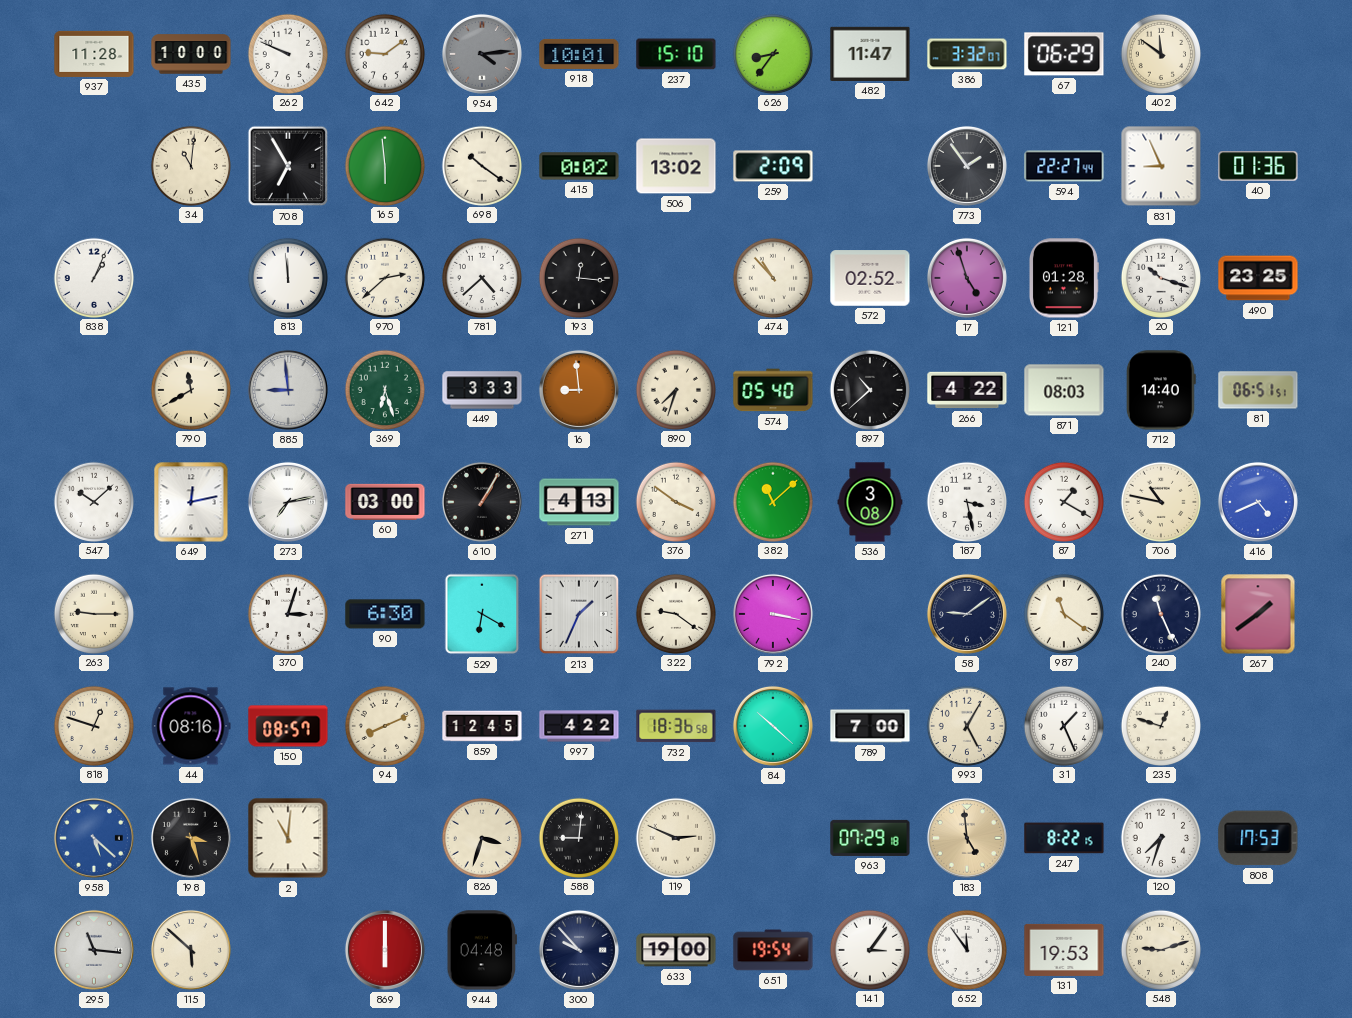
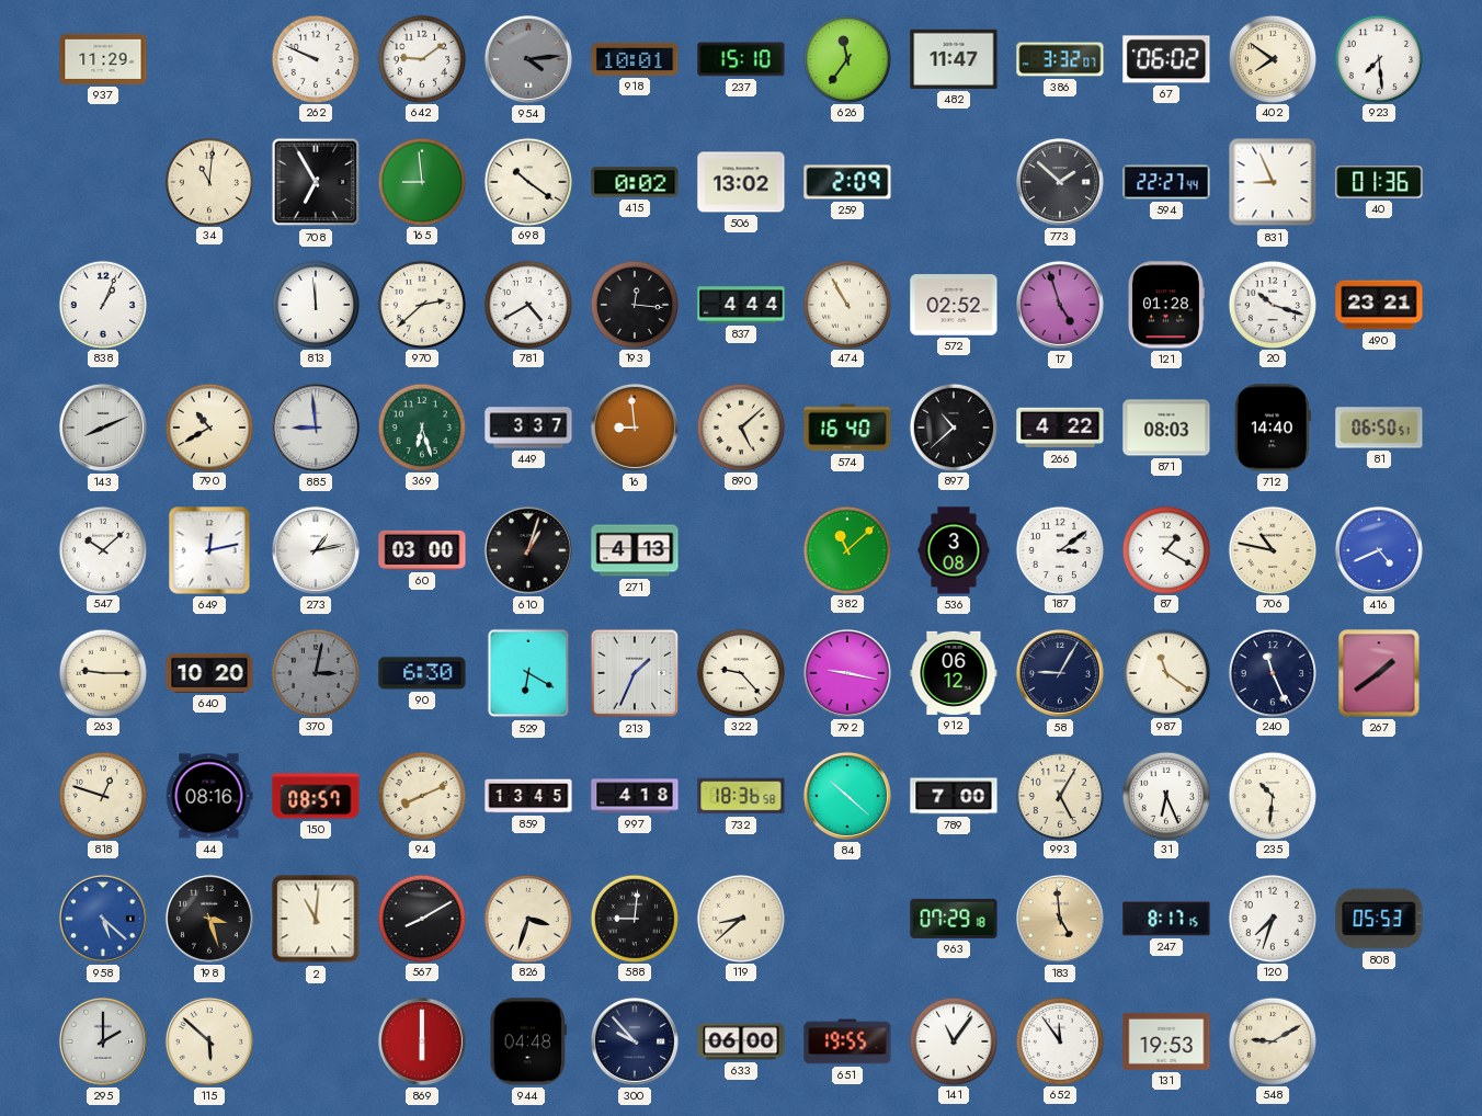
937: 11:28 -> 11:29
435: 10:00 -> none
626: 8:36 -> 11:36
67: 06:29 -> 06:02
402: 11:51 -> 7:51
923: none -> 7:29
165: 5:59 -> 8:59
773: 1:54 -> 1:52
781: 4:38 -> 4:40
837: none -> 4:44
474: 10:53 -> 10:55
490: 23:25 -> 23:21
143: none -> 8:11
790: 11:40 -> 10:40
449: 3:33 -> 3:37
890: 7:33 -> 5:08
574: 05:40 -> 16:40
81: 06:51 -> 06:50
273: 7:13 -> 1:13
610: 1:05 -> 1:03
376: 3:51 -> none
187: 3:28 -> 3:09
640: none -> 10:20
370: 3:03 -> 3:02
370 dial: white -> grey
322: 9:21 -> 9:23
792: 3:17 -> 9:17
912: none -> 06:12
58: 9:09 -> 9:05
859: 12:45 -> 13:45
997: 4:22 -> 4:18
31: 1:26 -> 6:26
235: 12:48 -> 10:31
567: none -> 8:10
119: 2:49 -> 8:38
247: 8:22 -> 8:17
808: 17:53 -> 05:53
295: 11:16 -> 2:00
633: 19:00 -> 06:00
651: 19:54 -> 19:55
141: 3:06 -> 11:06
548: 9:12 -> 9:10
